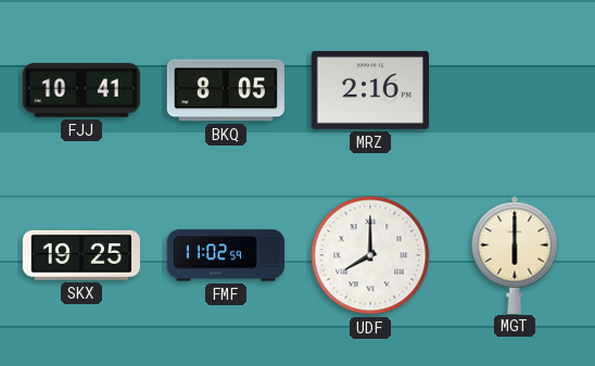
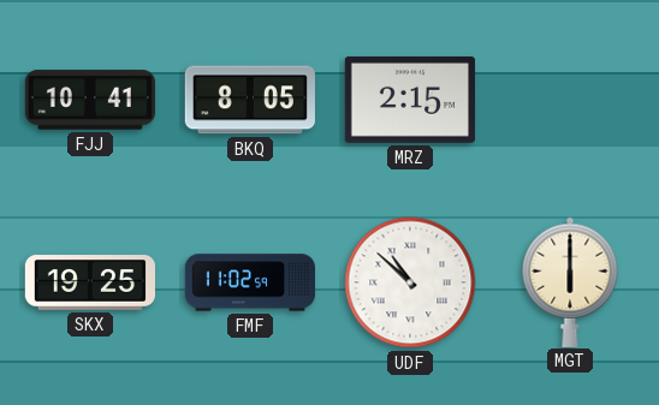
MRZ: 2:16 -> 2:15
UDF: 8:00 -> 10:52
